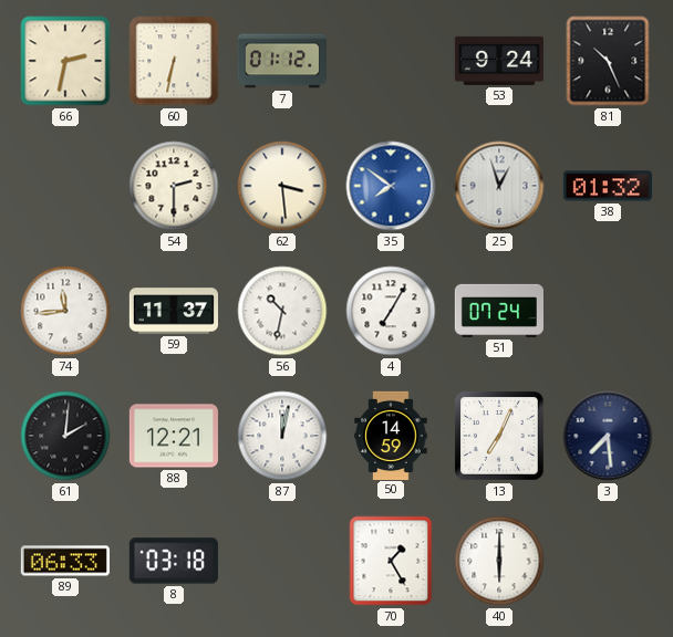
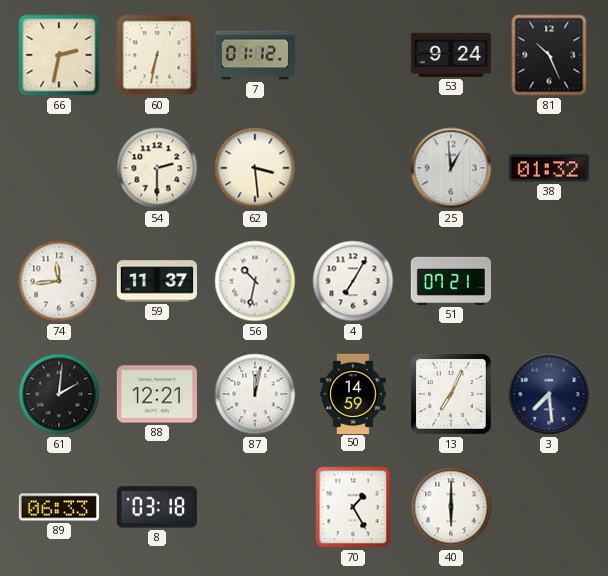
35: 7:51 -> none
25: 12:57 -> 12:59
51: 07:24 -> 07:21
